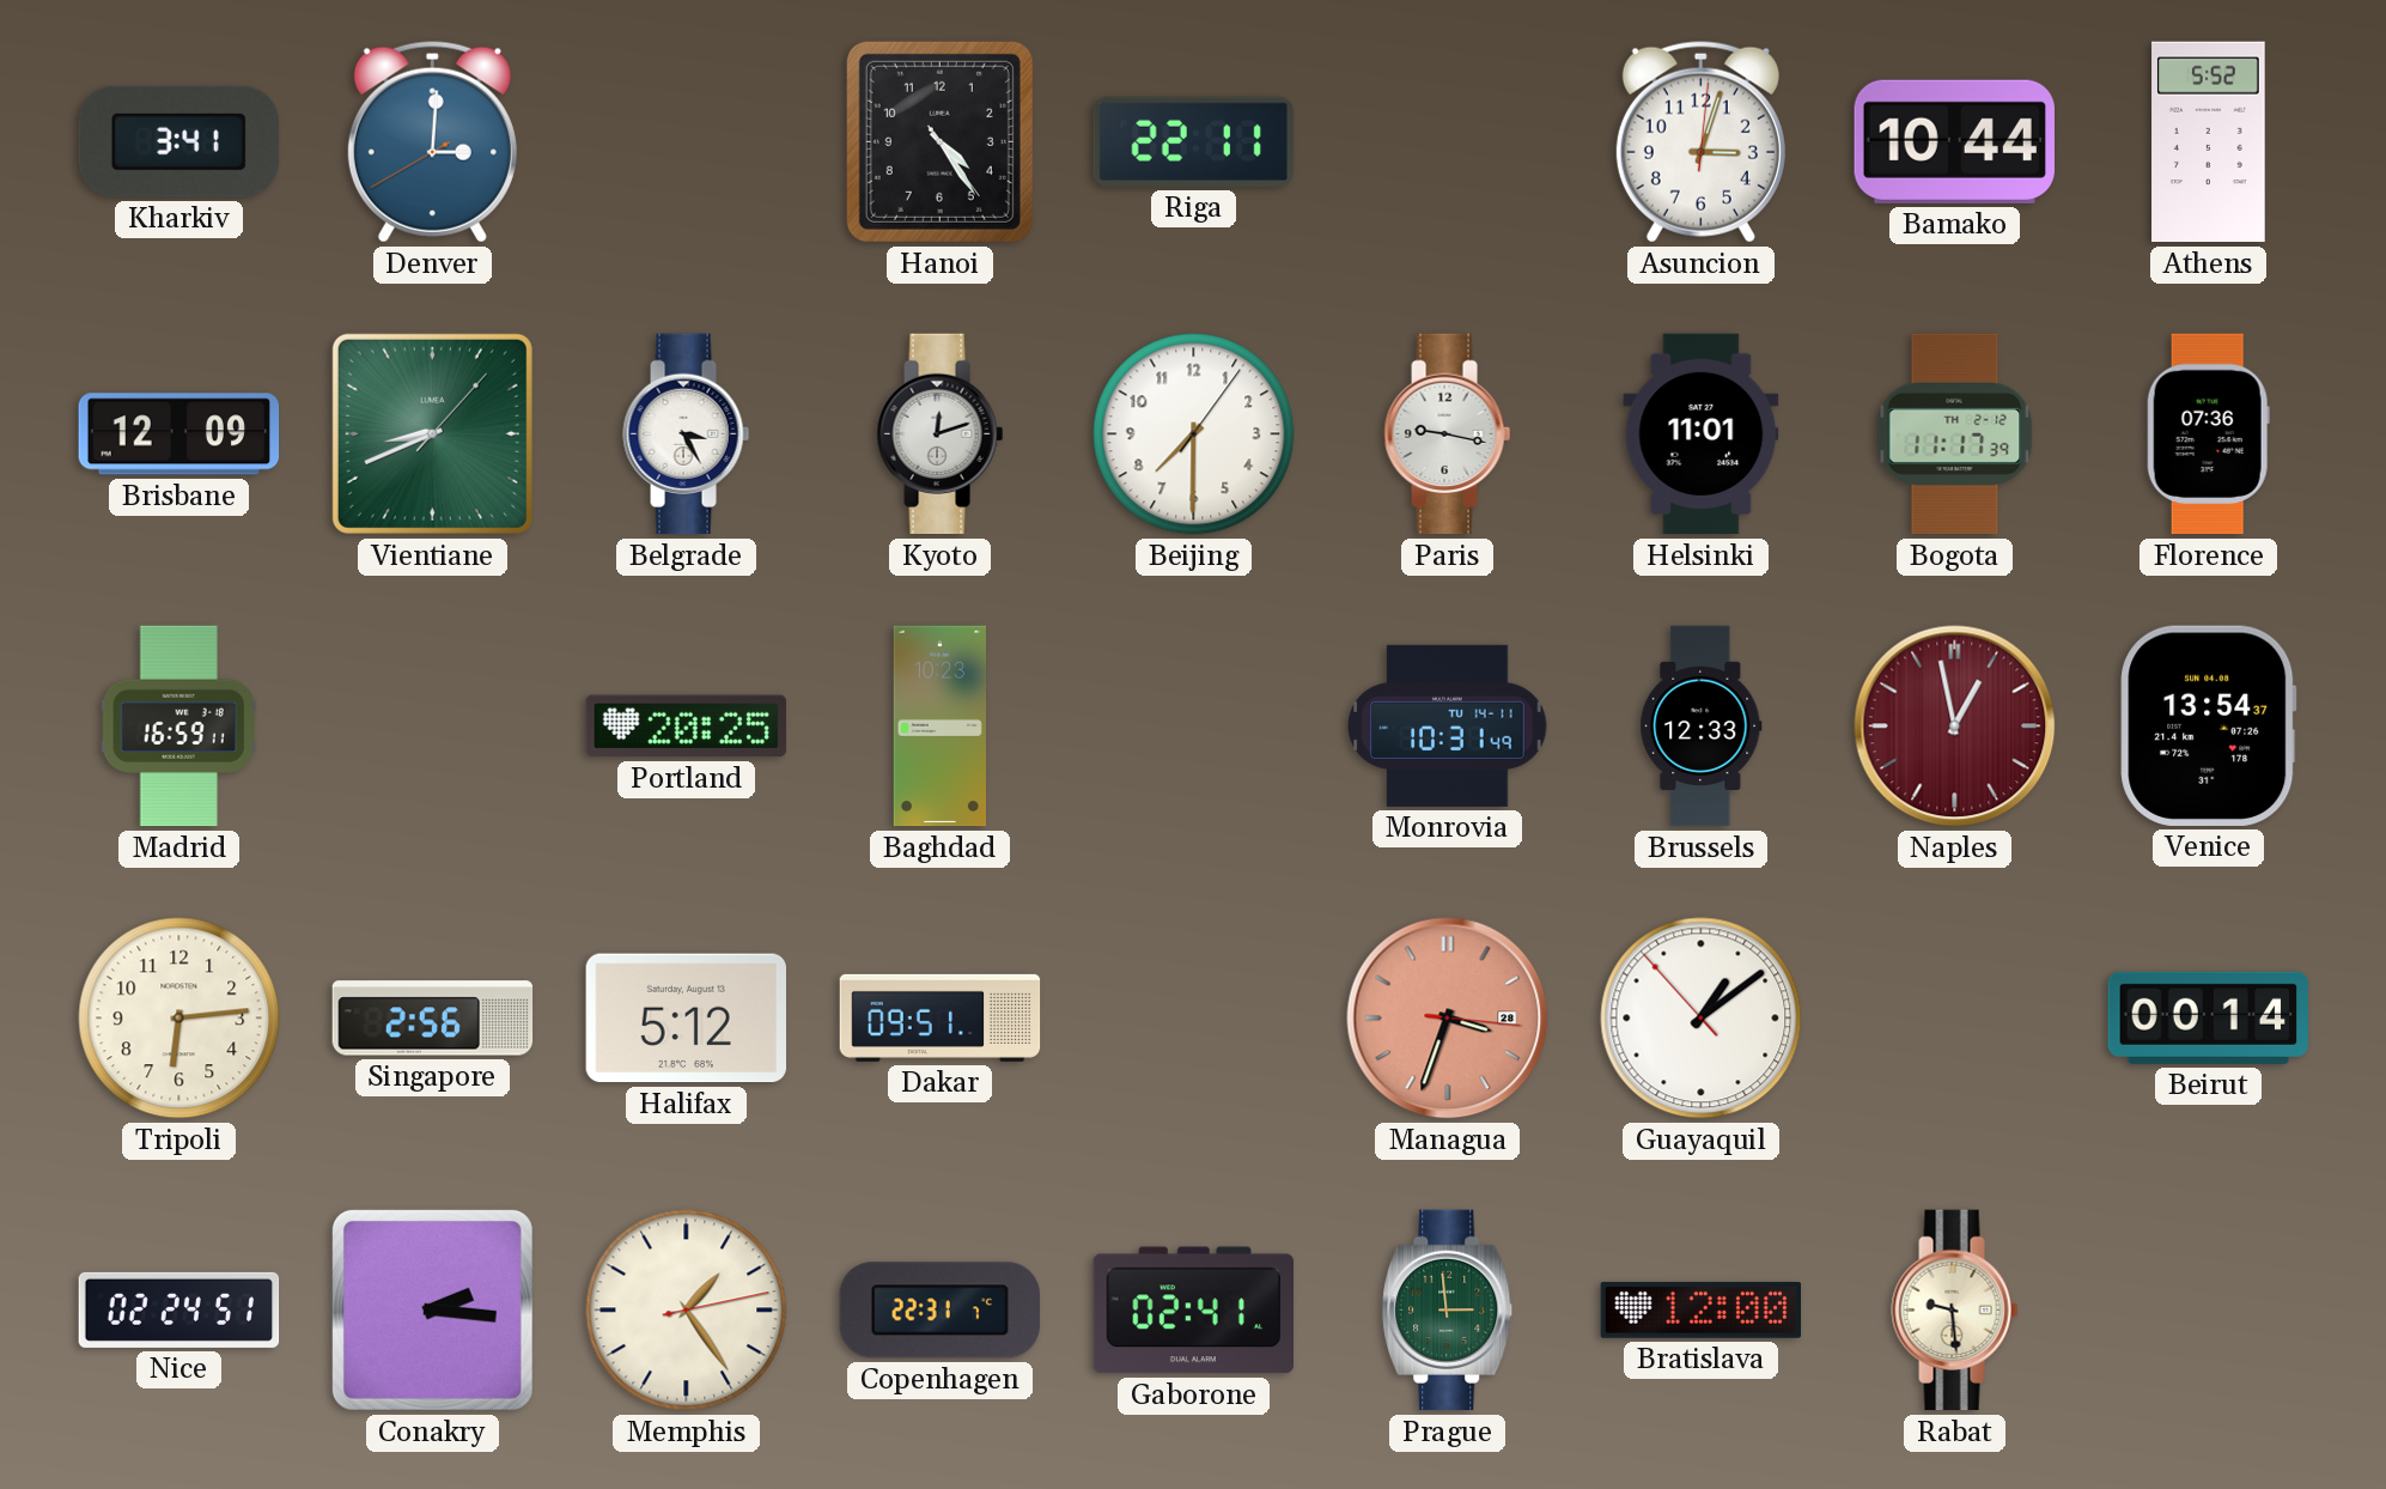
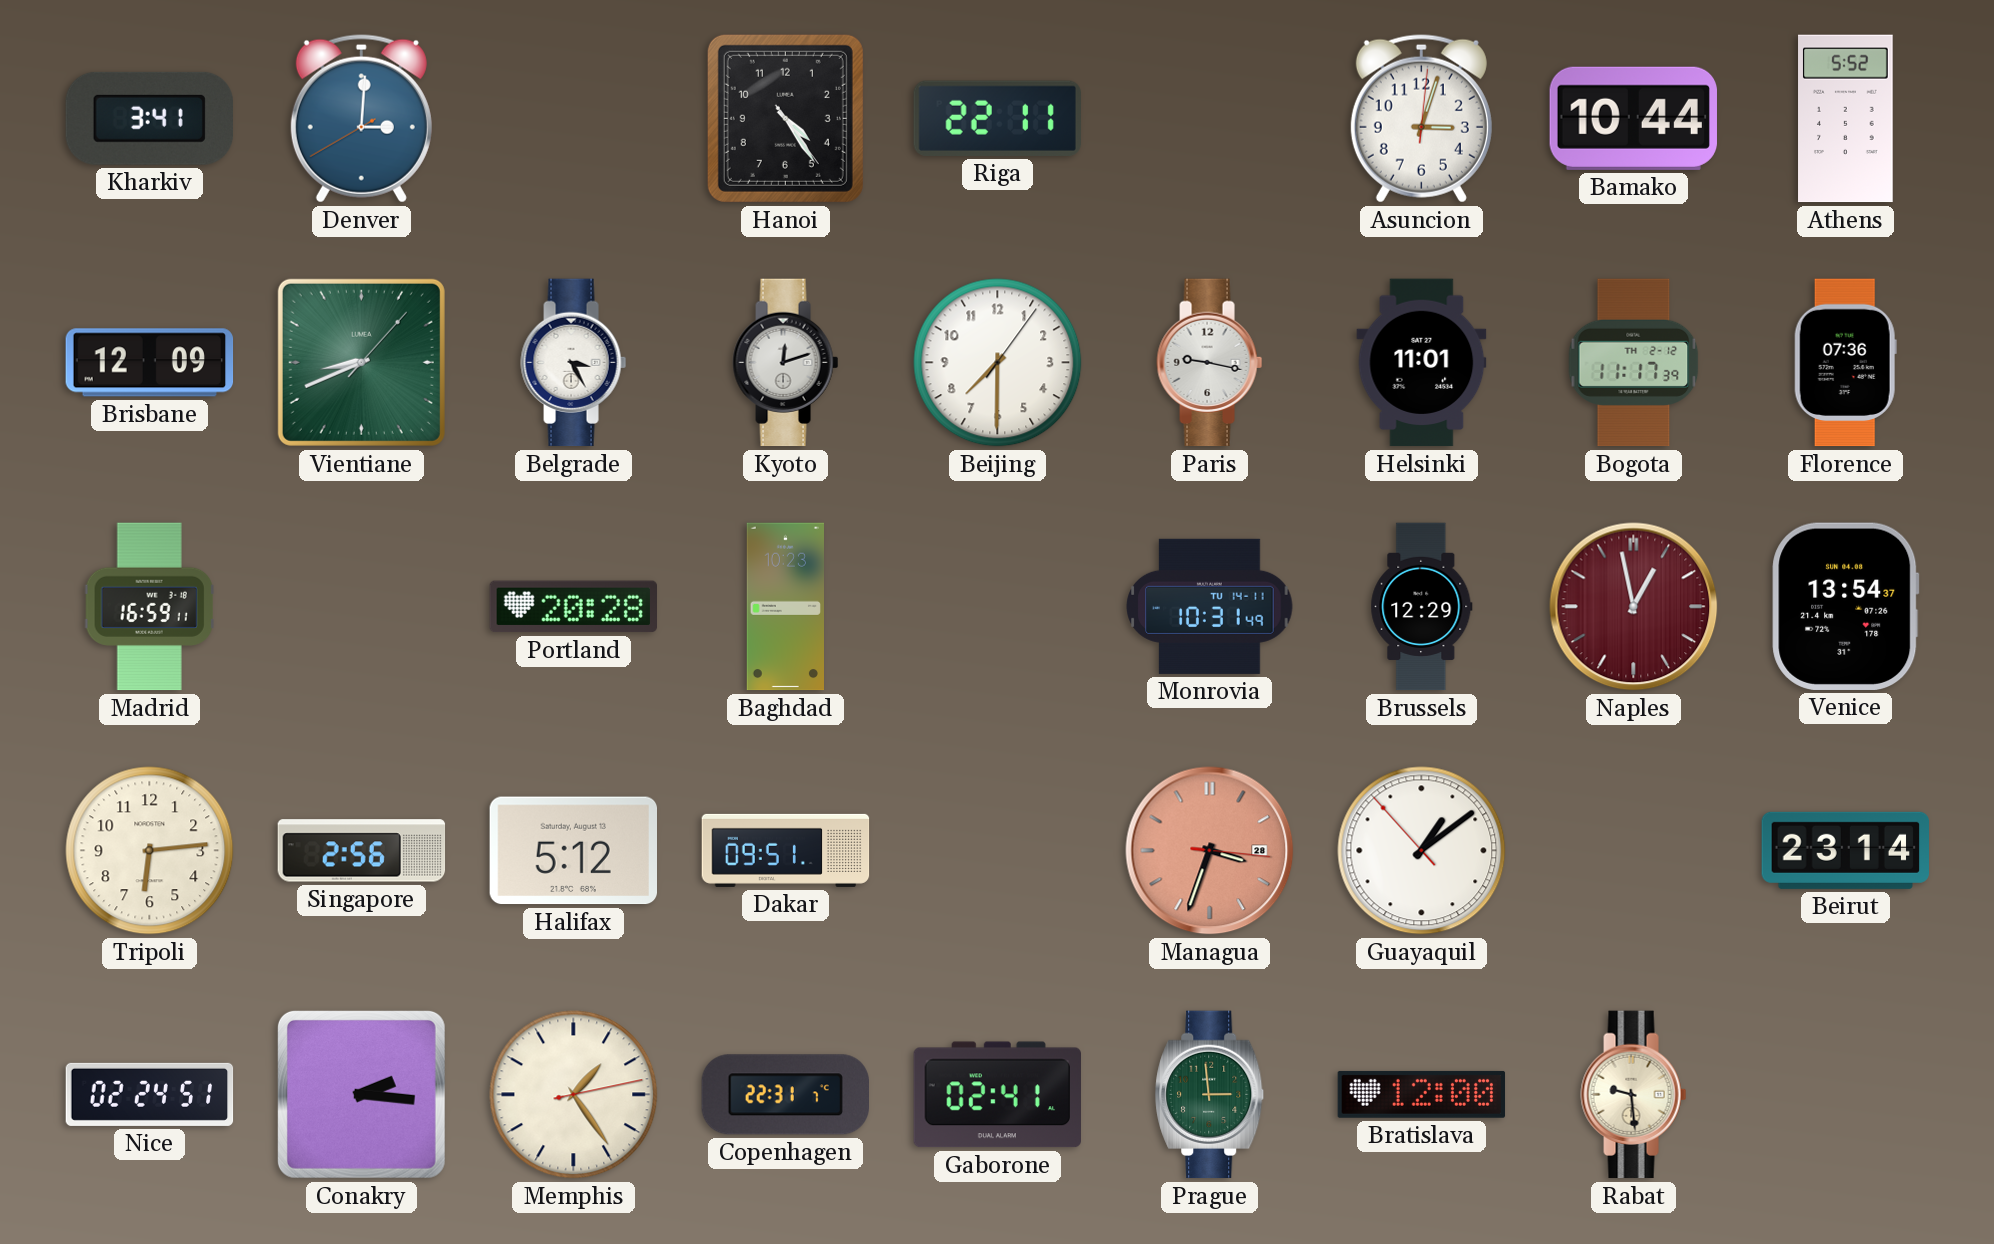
Portland: 20:25 -> 20:28
Brussels: 12:33 -> 12:29
Beirut: 00:14 -> 23:14
